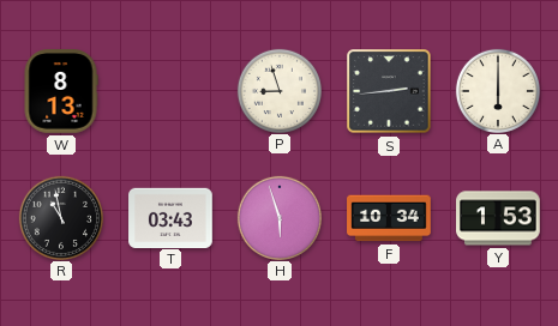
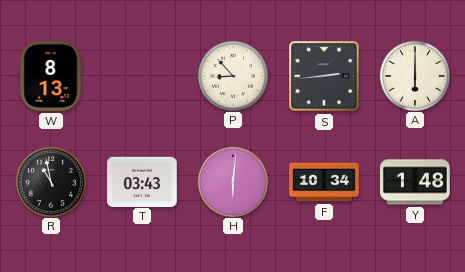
P: 8:57 -> 8:53
H: 5:57 -> 6:01
Y: 1:53 -> 1:48
